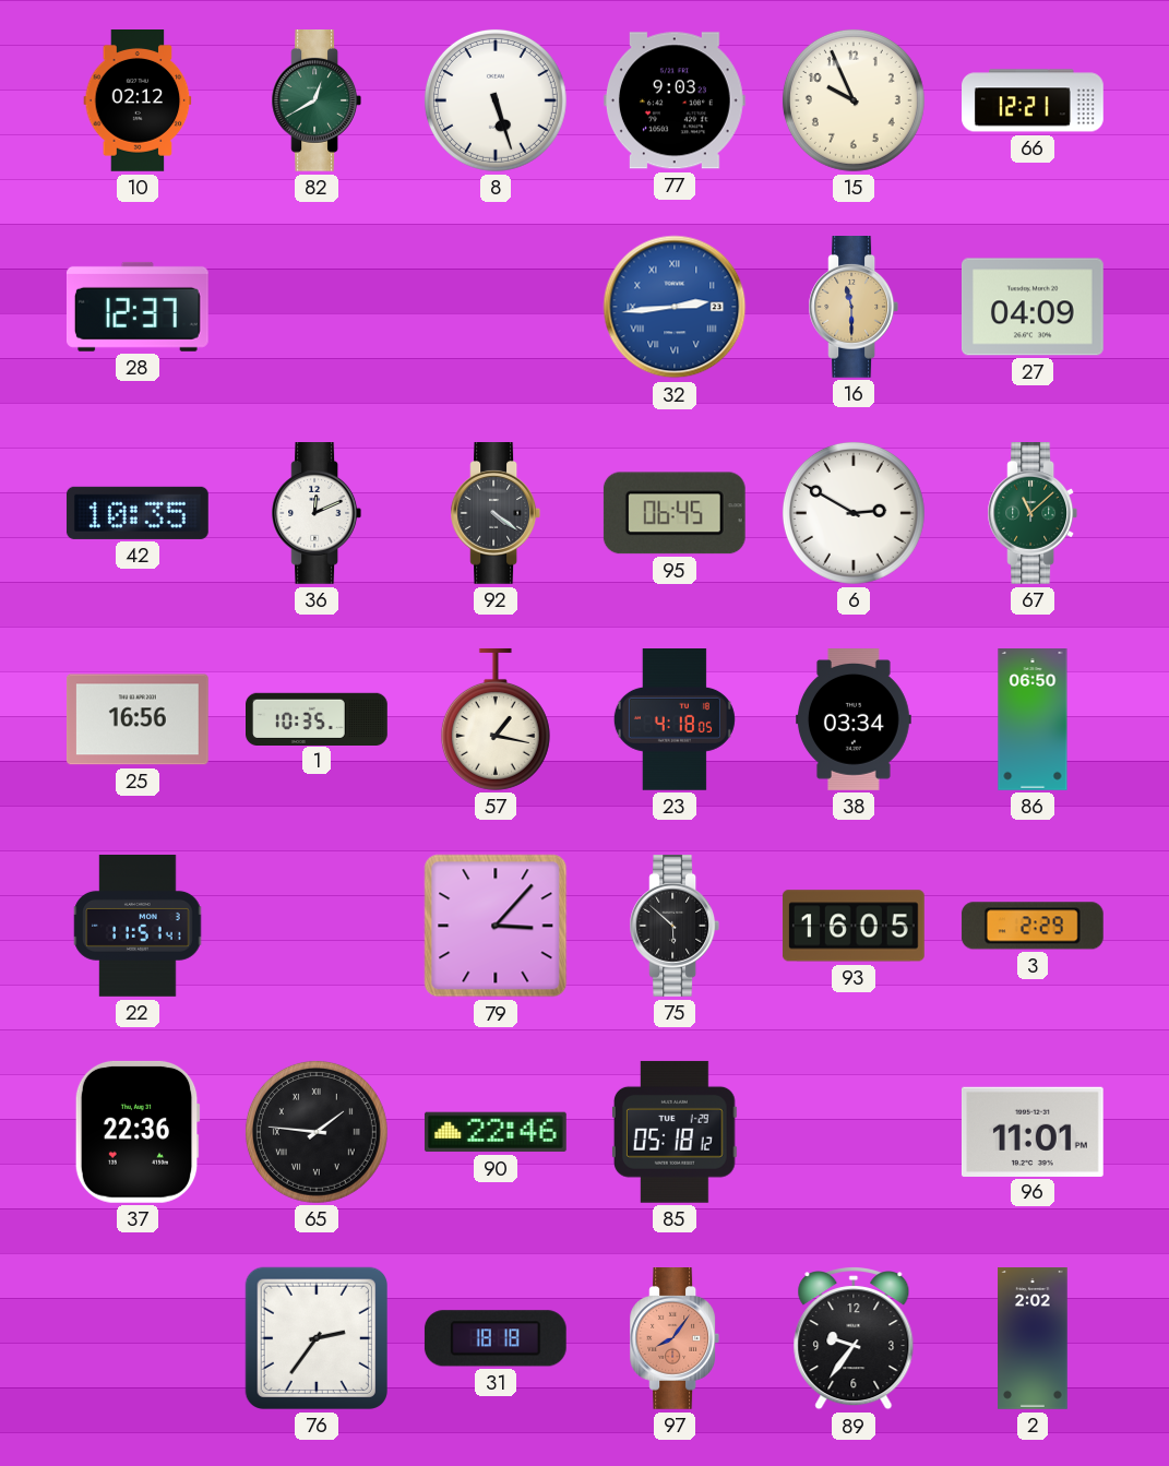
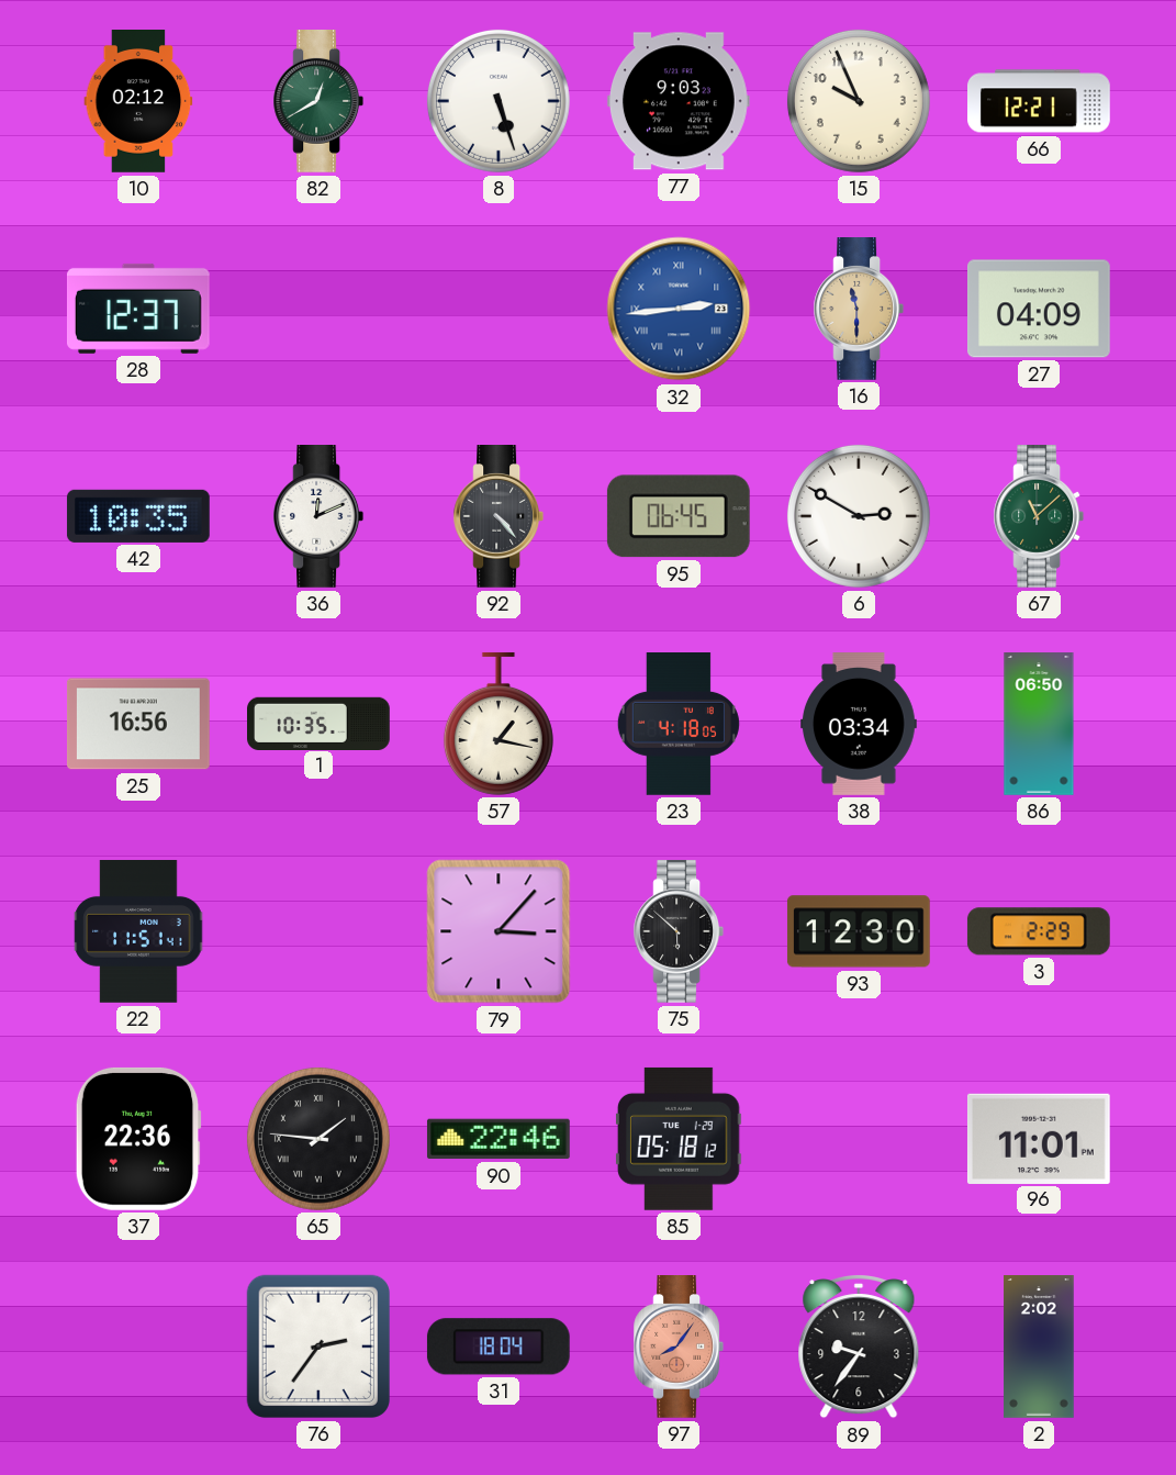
92: 4:21 -> 4:23
93: 16:05 -> 12:30
31: 18:18 -> 18:04
